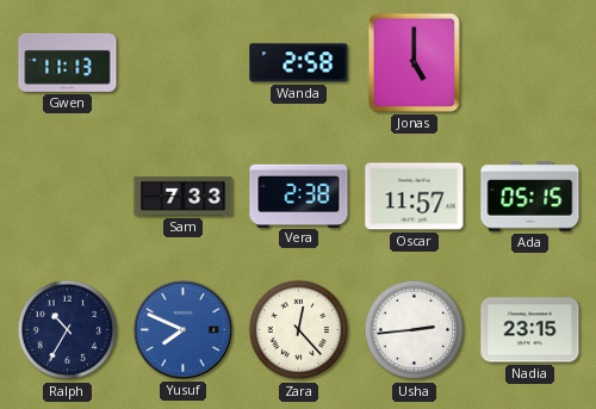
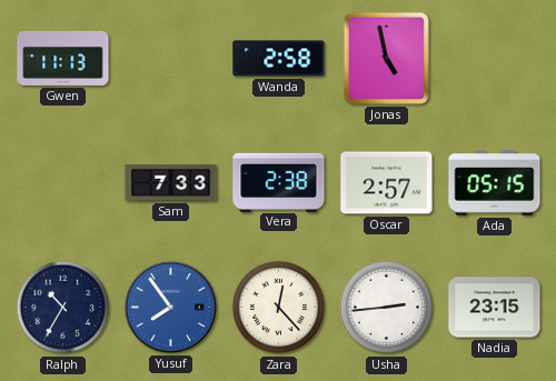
Jonas: 5:00 -> 4:58
Oscar: 11:57 -> 2:57
Yusuf: 7:49 -> 7:54
